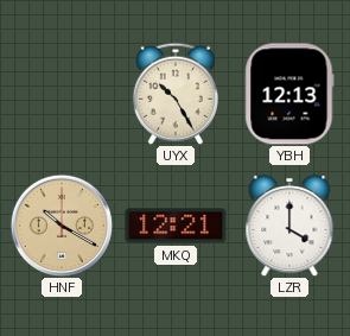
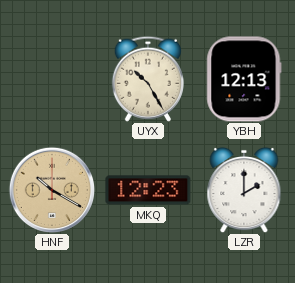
MKQ: 12:21 -> 12:23
LZR: 4:00 -> 2:00
